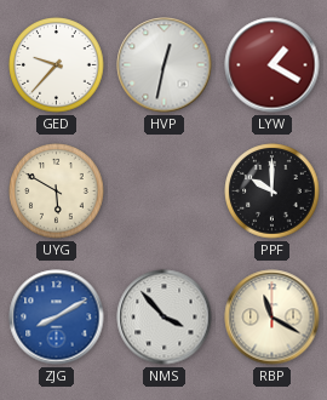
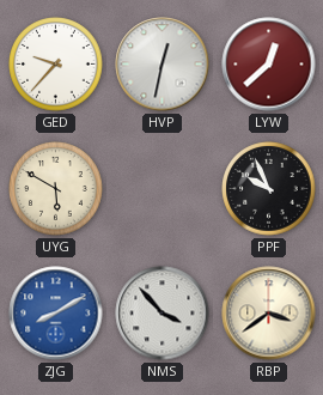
LYW: 1:20 -> 12:38
PPF: 10:00 -> 9:56
RBP: 11:20 -> 3:39
